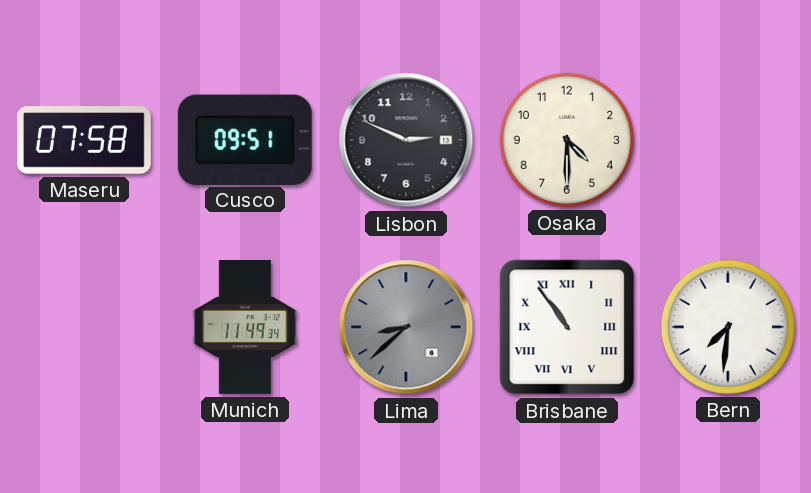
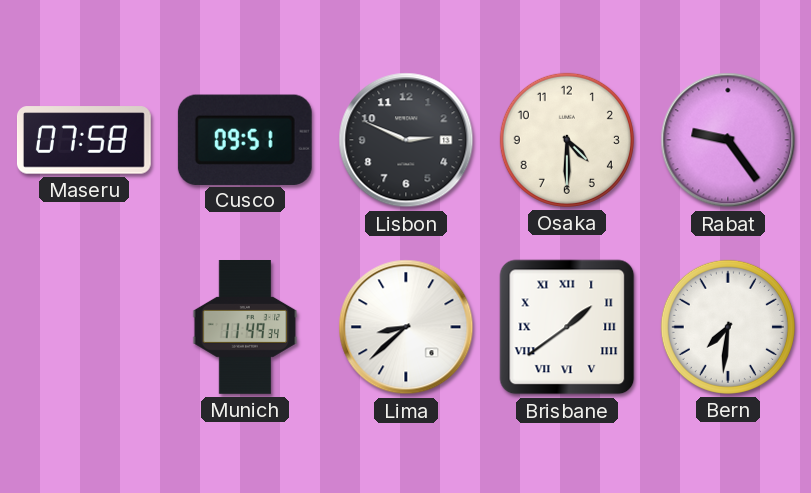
Rabat: none -> 9:24
Lima dial: grey -> white
Brisbane: 10:54 -> 1:39
